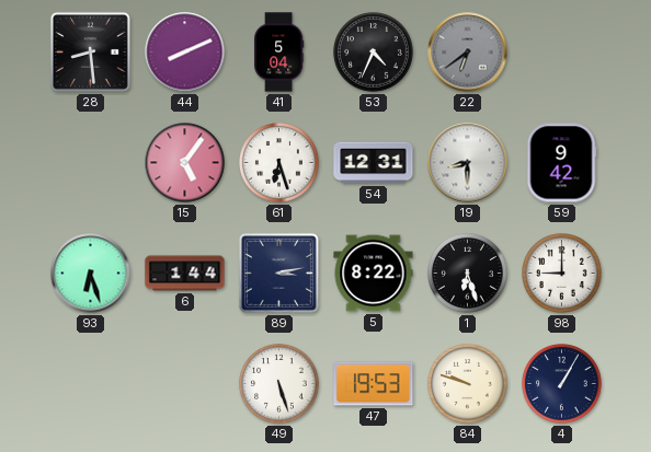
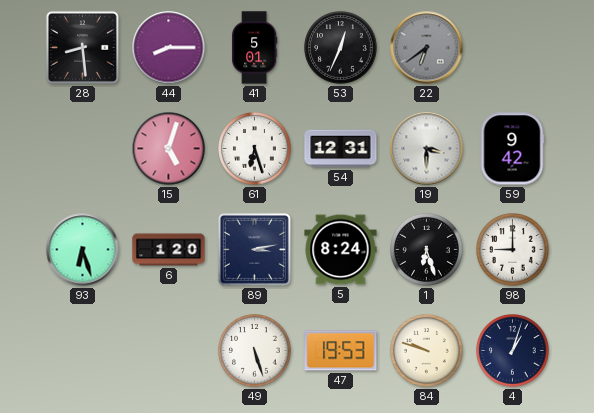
44: 8:11 -> 8:15
41: 5:04 -> 5:01
53: 4:34 -> 12:34
15: 5:06 -> 5:03
19: 8:30 -> 3:30
6: 1:44 -> 1:20
5: 8:22 -> 8:24
4: 1:05 -> 1:03
